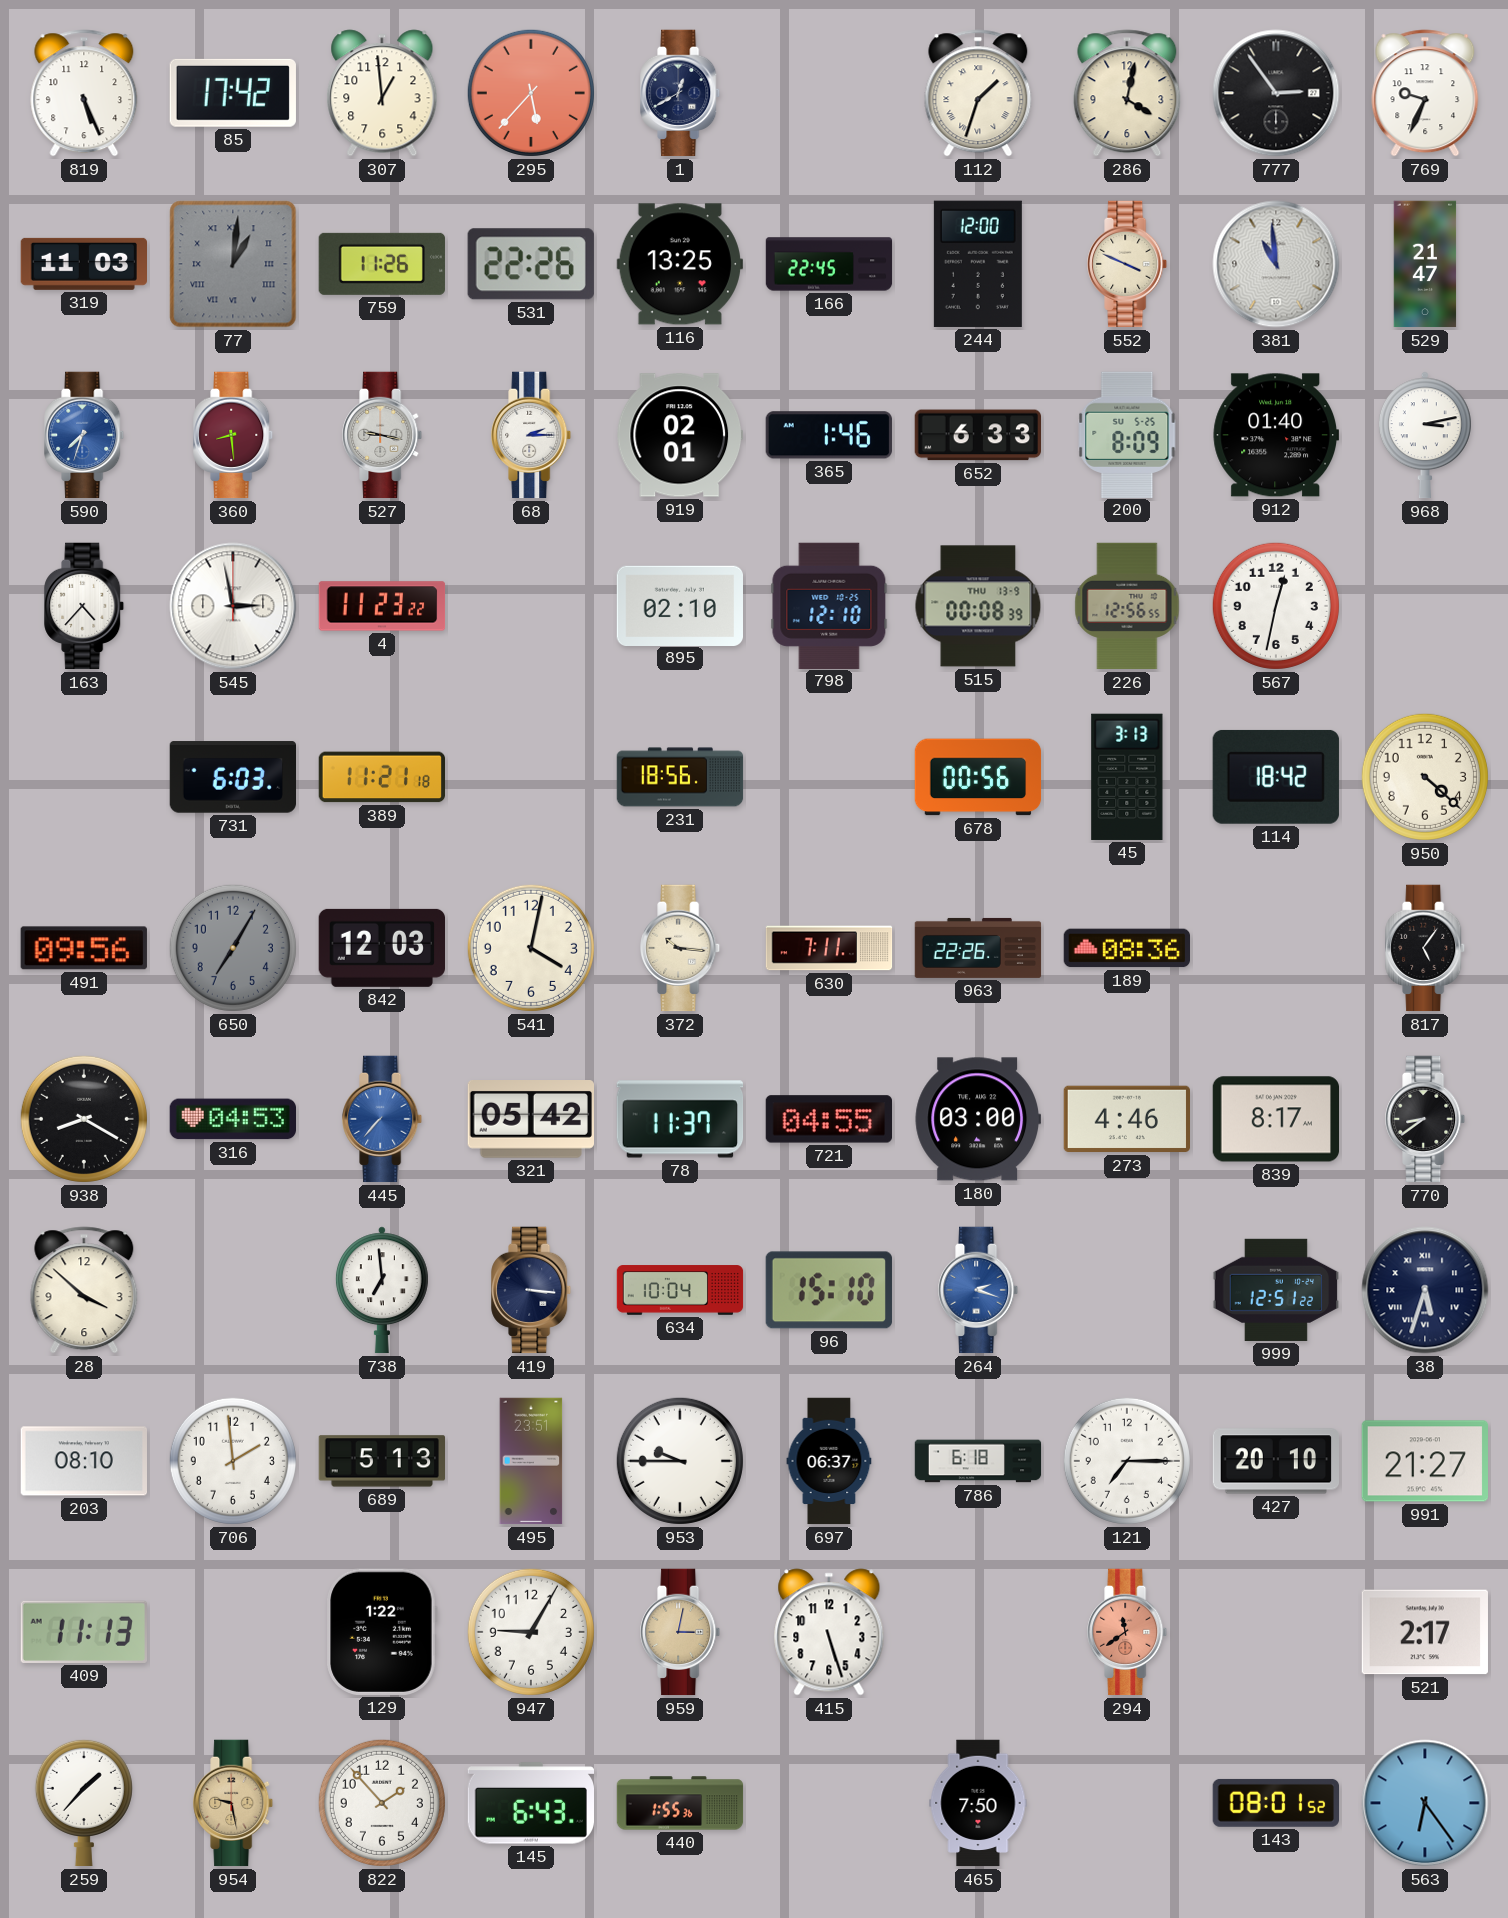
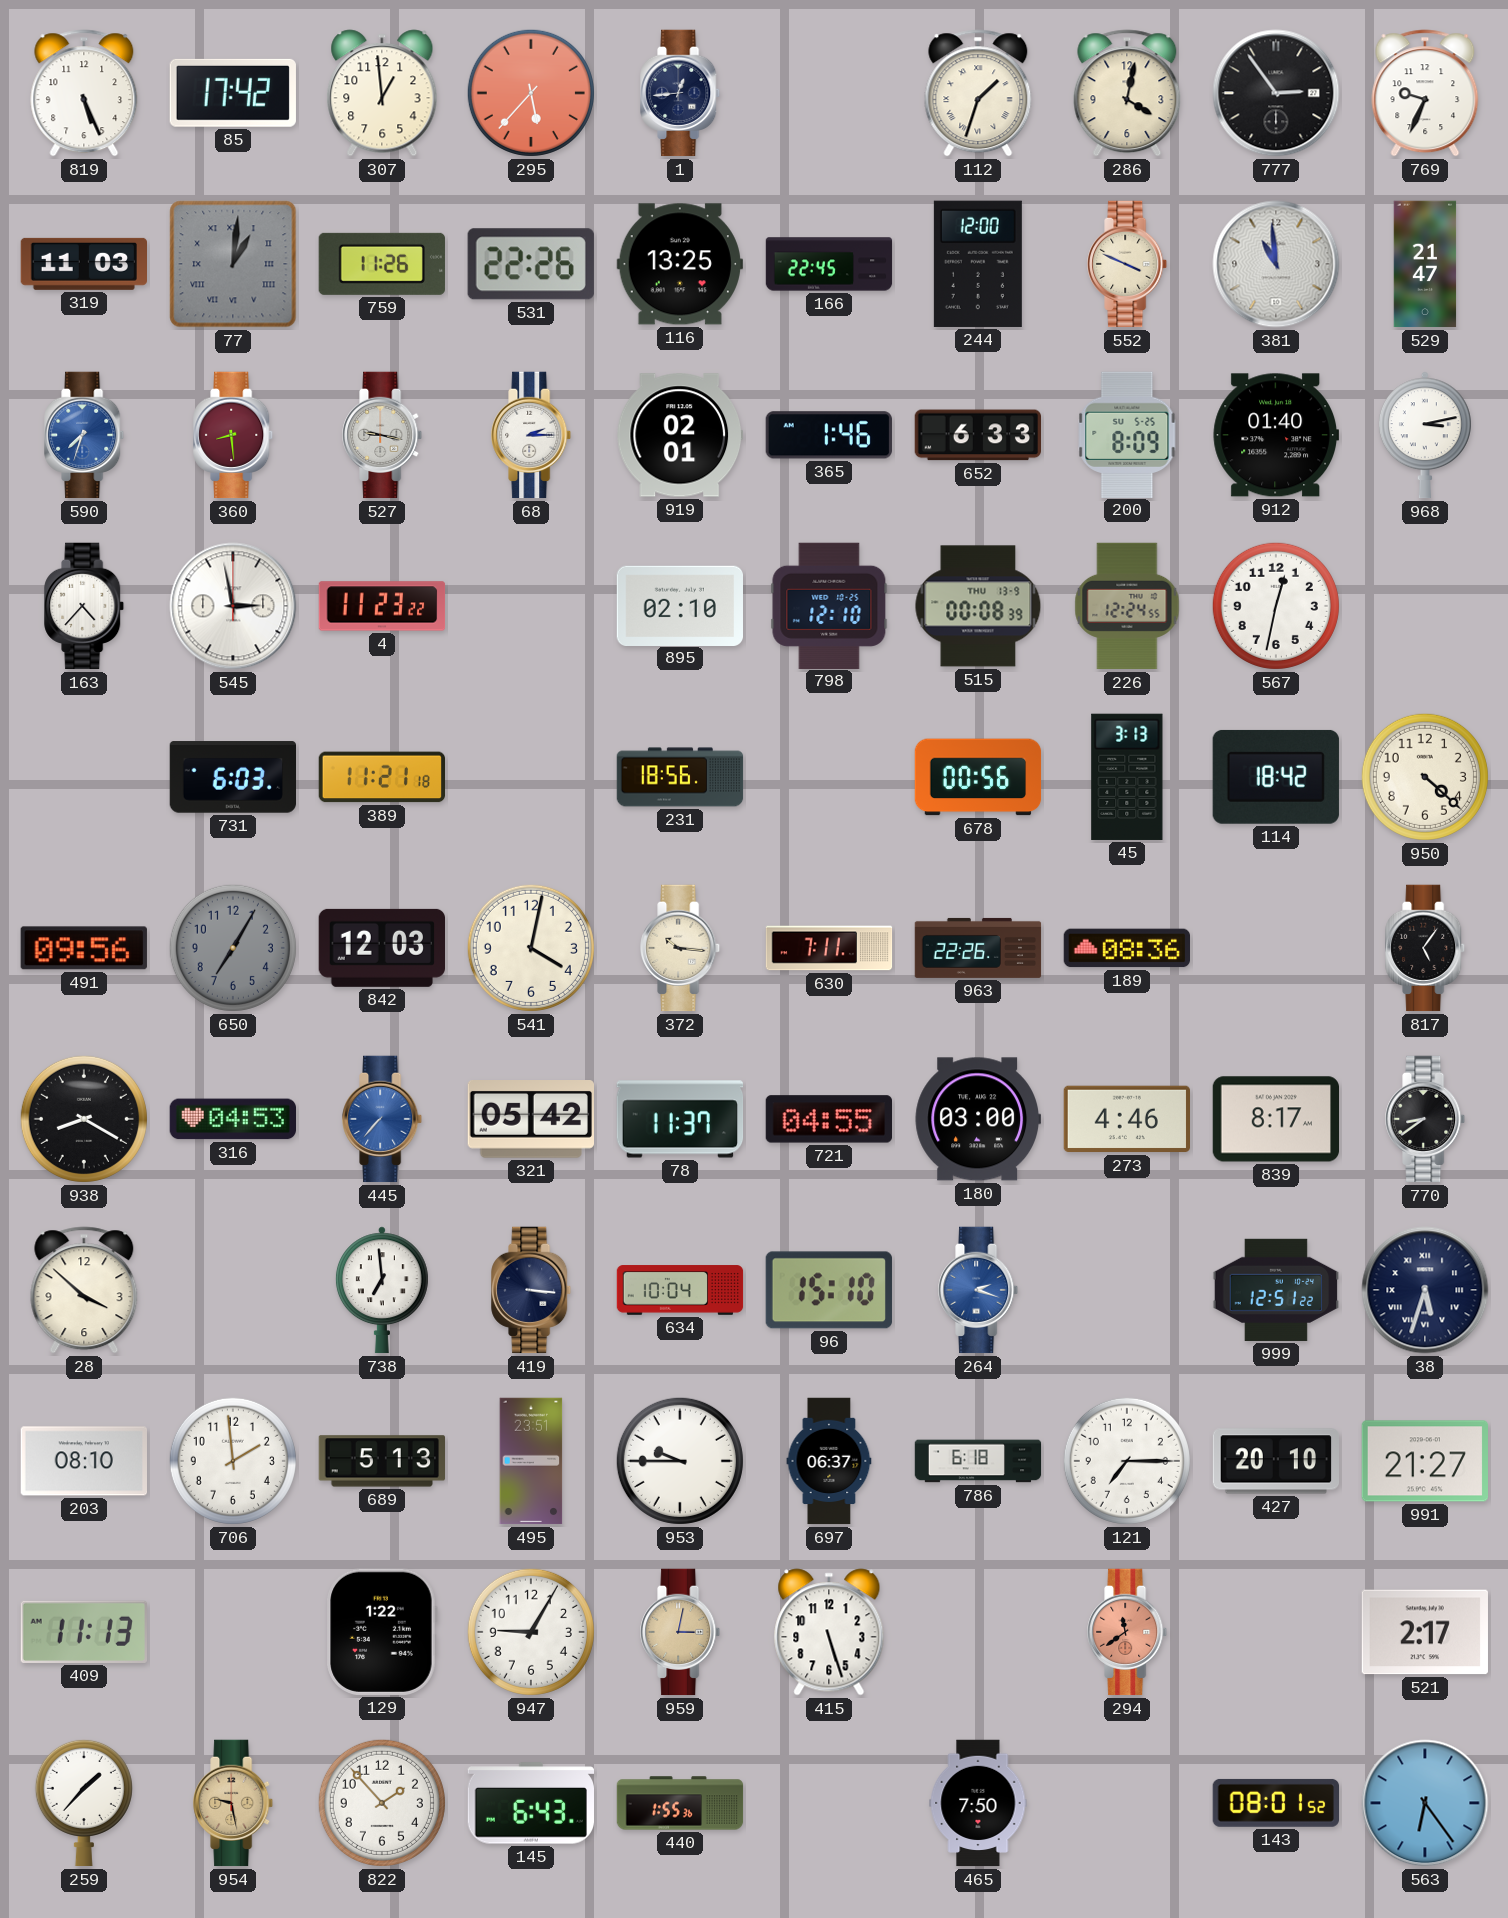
1: 12:40 -> 12:44
226: 12:56 -> 12:24
